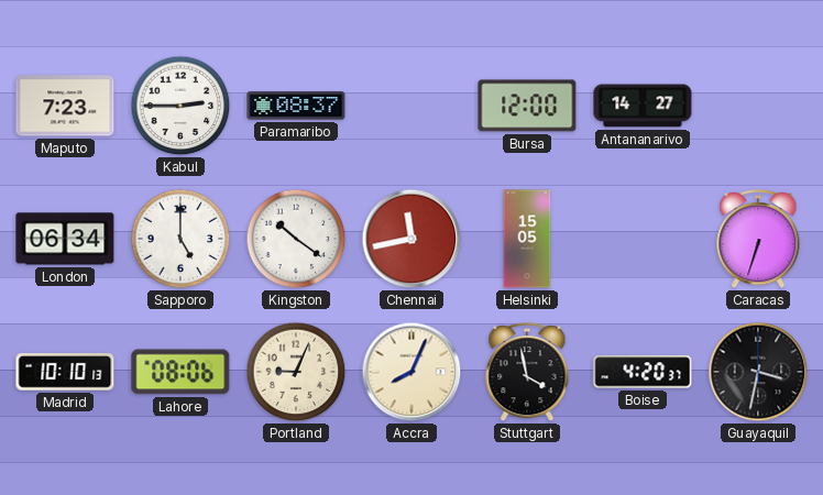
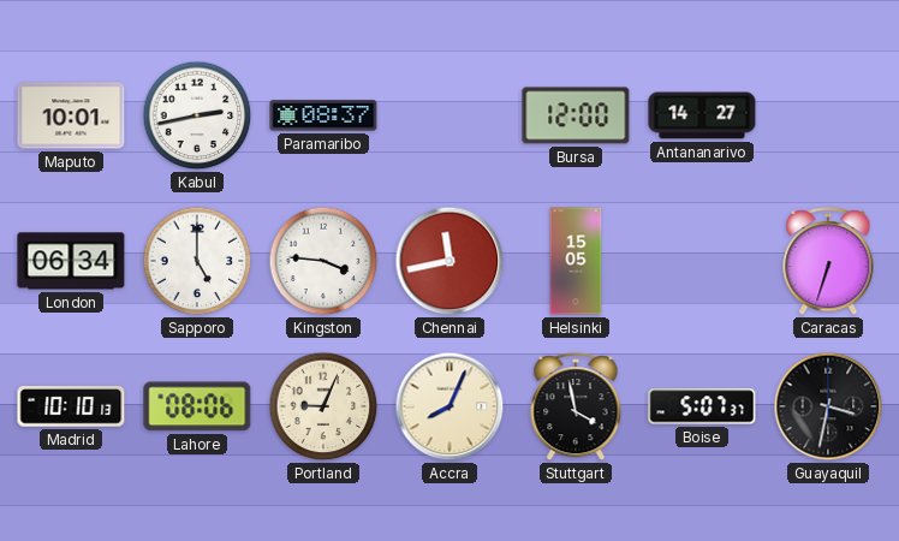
Maputo: 7:23 -> 10:01
Kabul: 2:45 -> 2:43
Kingston: 10:21 -> 3:46
Boise: 4:20 -> 5:07
